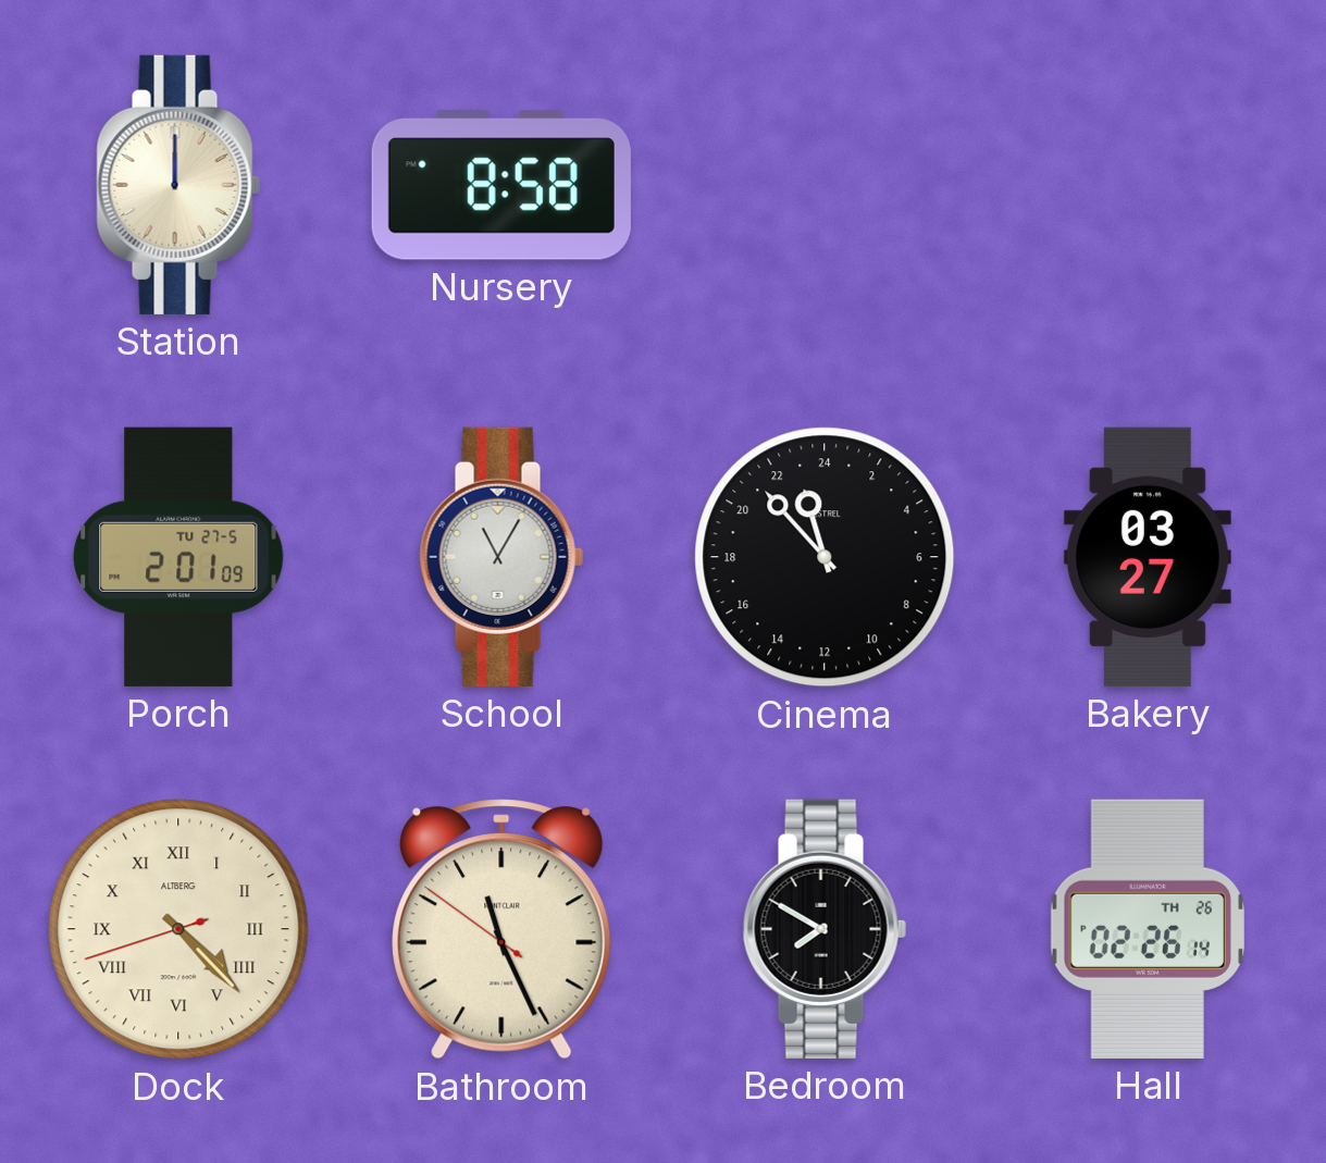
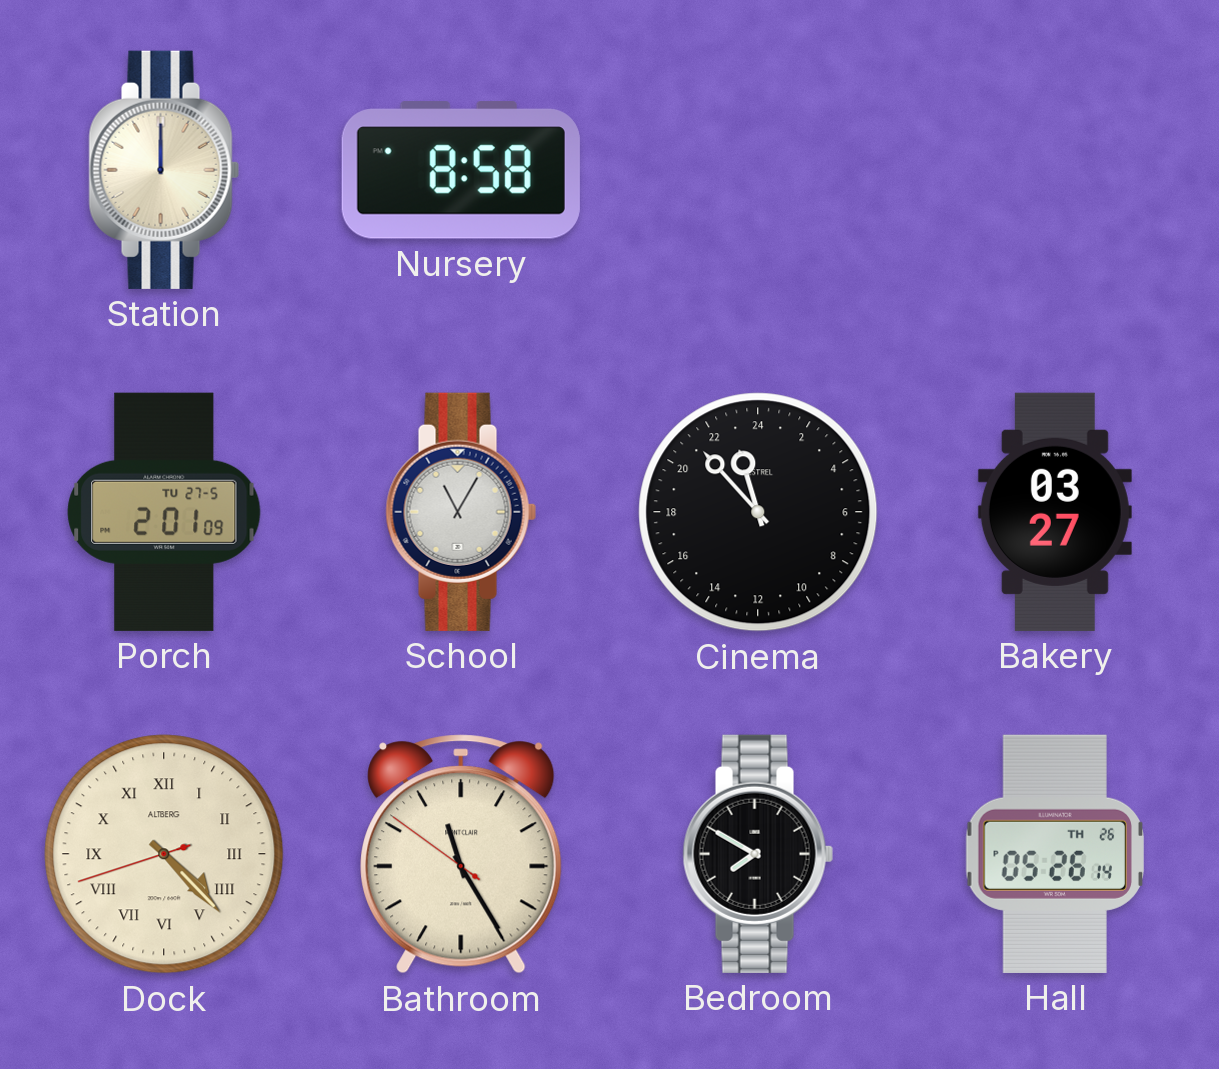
Bathroom: 11:25 -> 11:24
Hall: 02:26 -> 05:26
